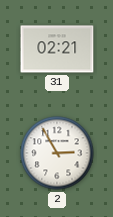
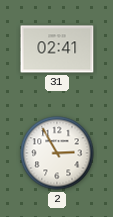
31: 02:21 -> 02:41
